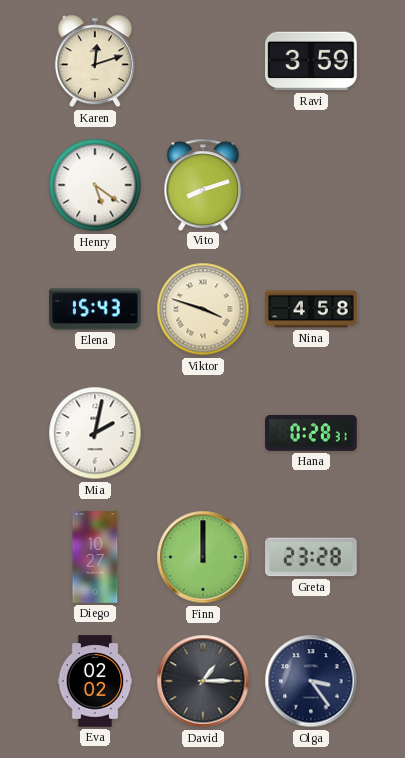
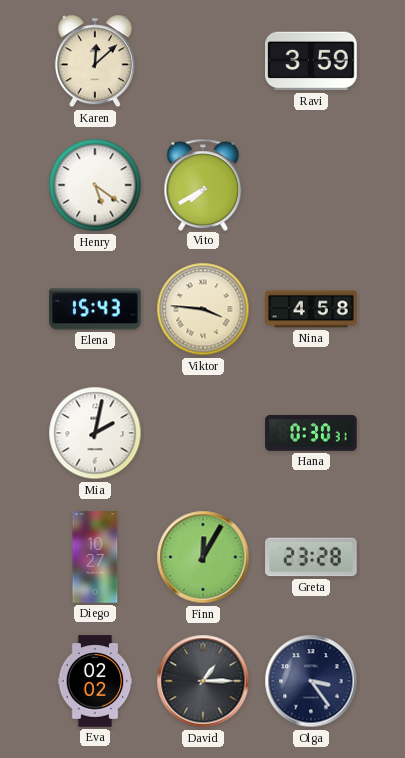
Karen: 12:12 -> 12:08
Vito: 8:12 -> 7:40
Viktor: 3:48 -> 3:46
Hana: 0:28 -> 0:30
Finn: 12:00 -> 12:05
